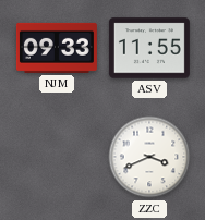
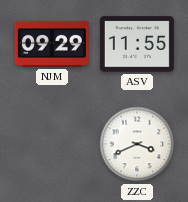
NJM: 09:33 -> 09:29
